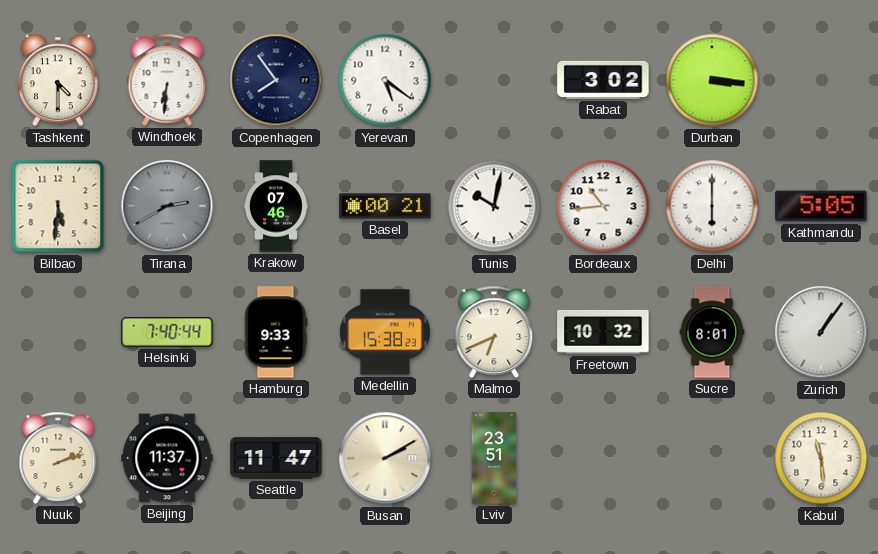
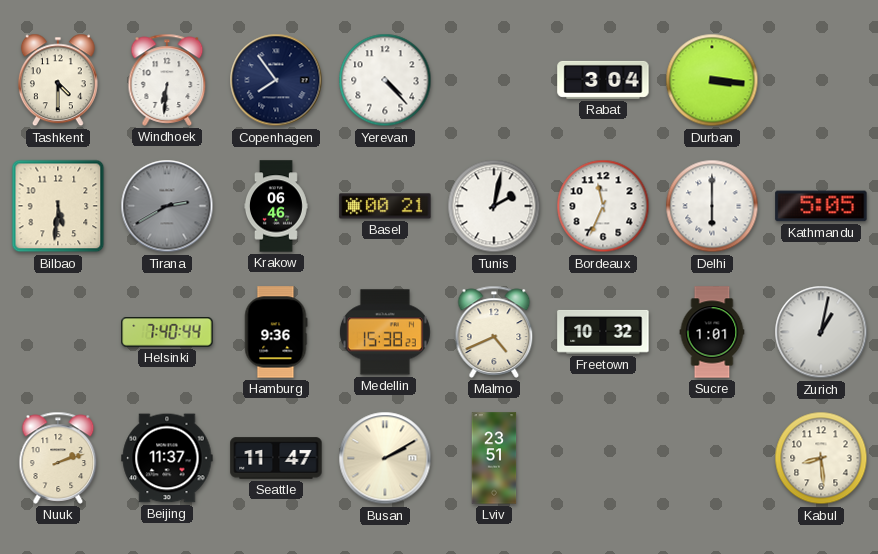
Yerevan: 5:21 -> 4:23
Rabat: 3:02 -> 3:04
Krakow: 07:46 -> 06:46
Tunis: 10:02 -> 2:02
Bordeaux: 10:44 -> 11:34
Hamburg: 9:33 -> 9:36
Malmo: 6:41 -> 4:41
Sucre: 8:01 -> 1:01
Zurich: 1:06 -> 1:02
Kabul: 11:29 -> 8:29
